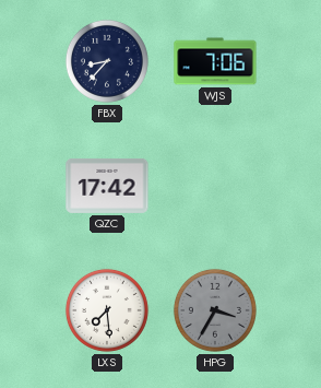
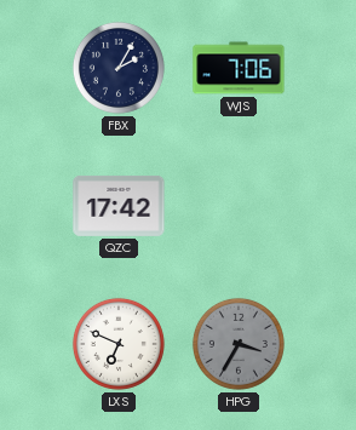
FBX: 8:37 -> 2:05
LXS: 7:29 -> 6:49
